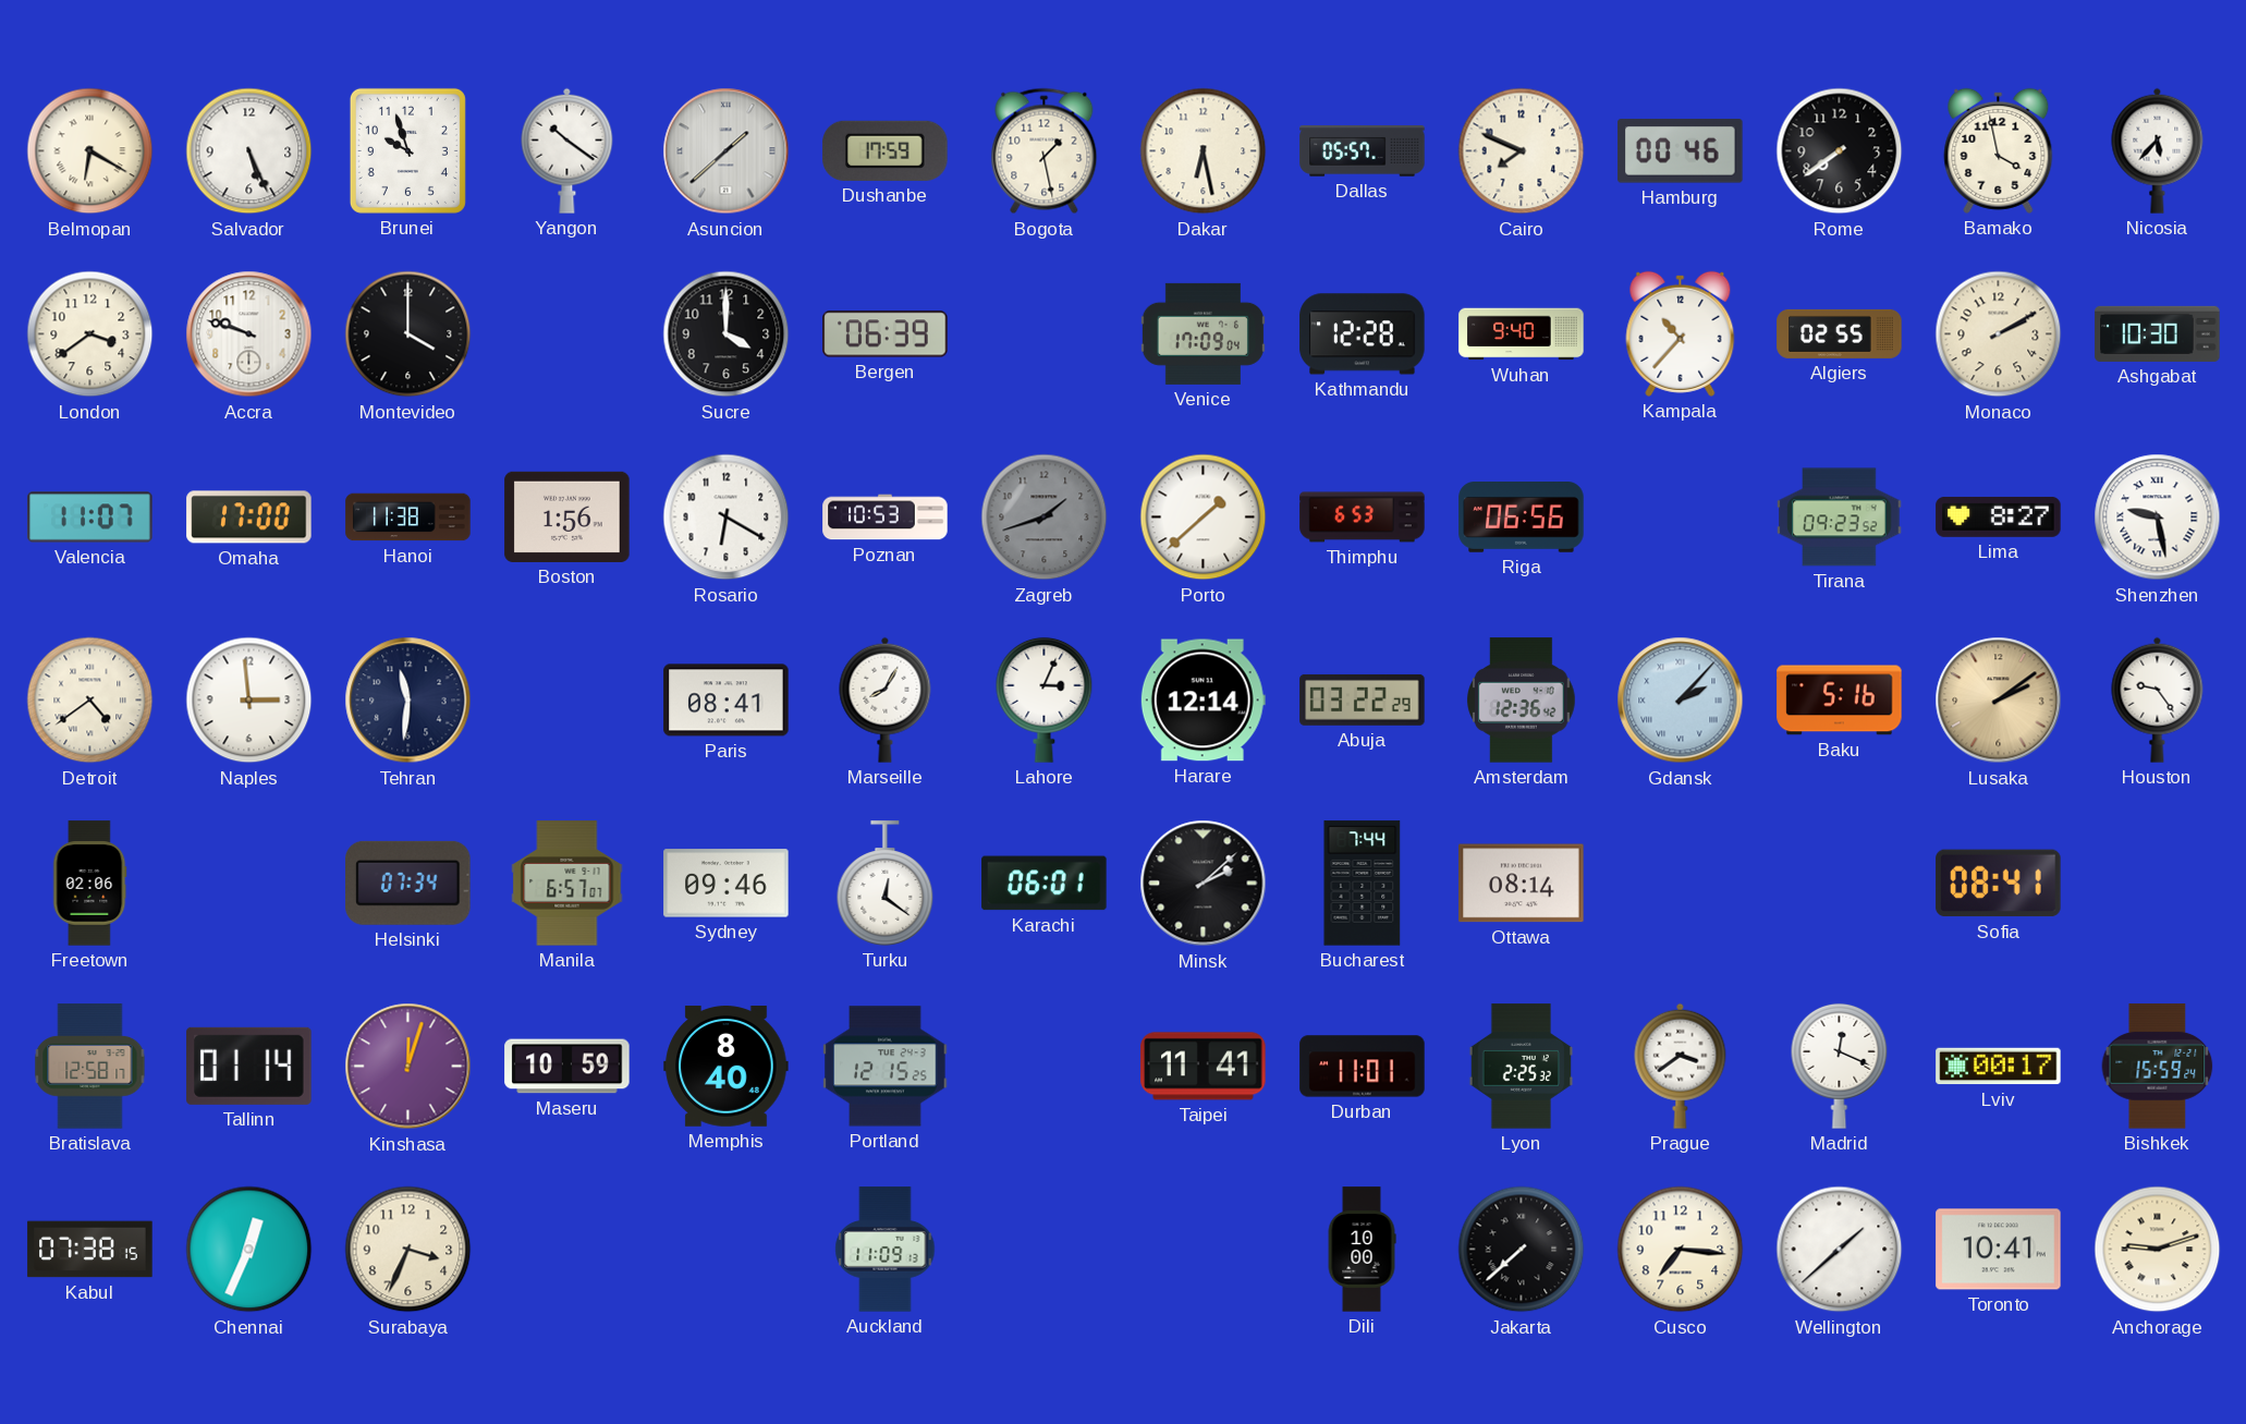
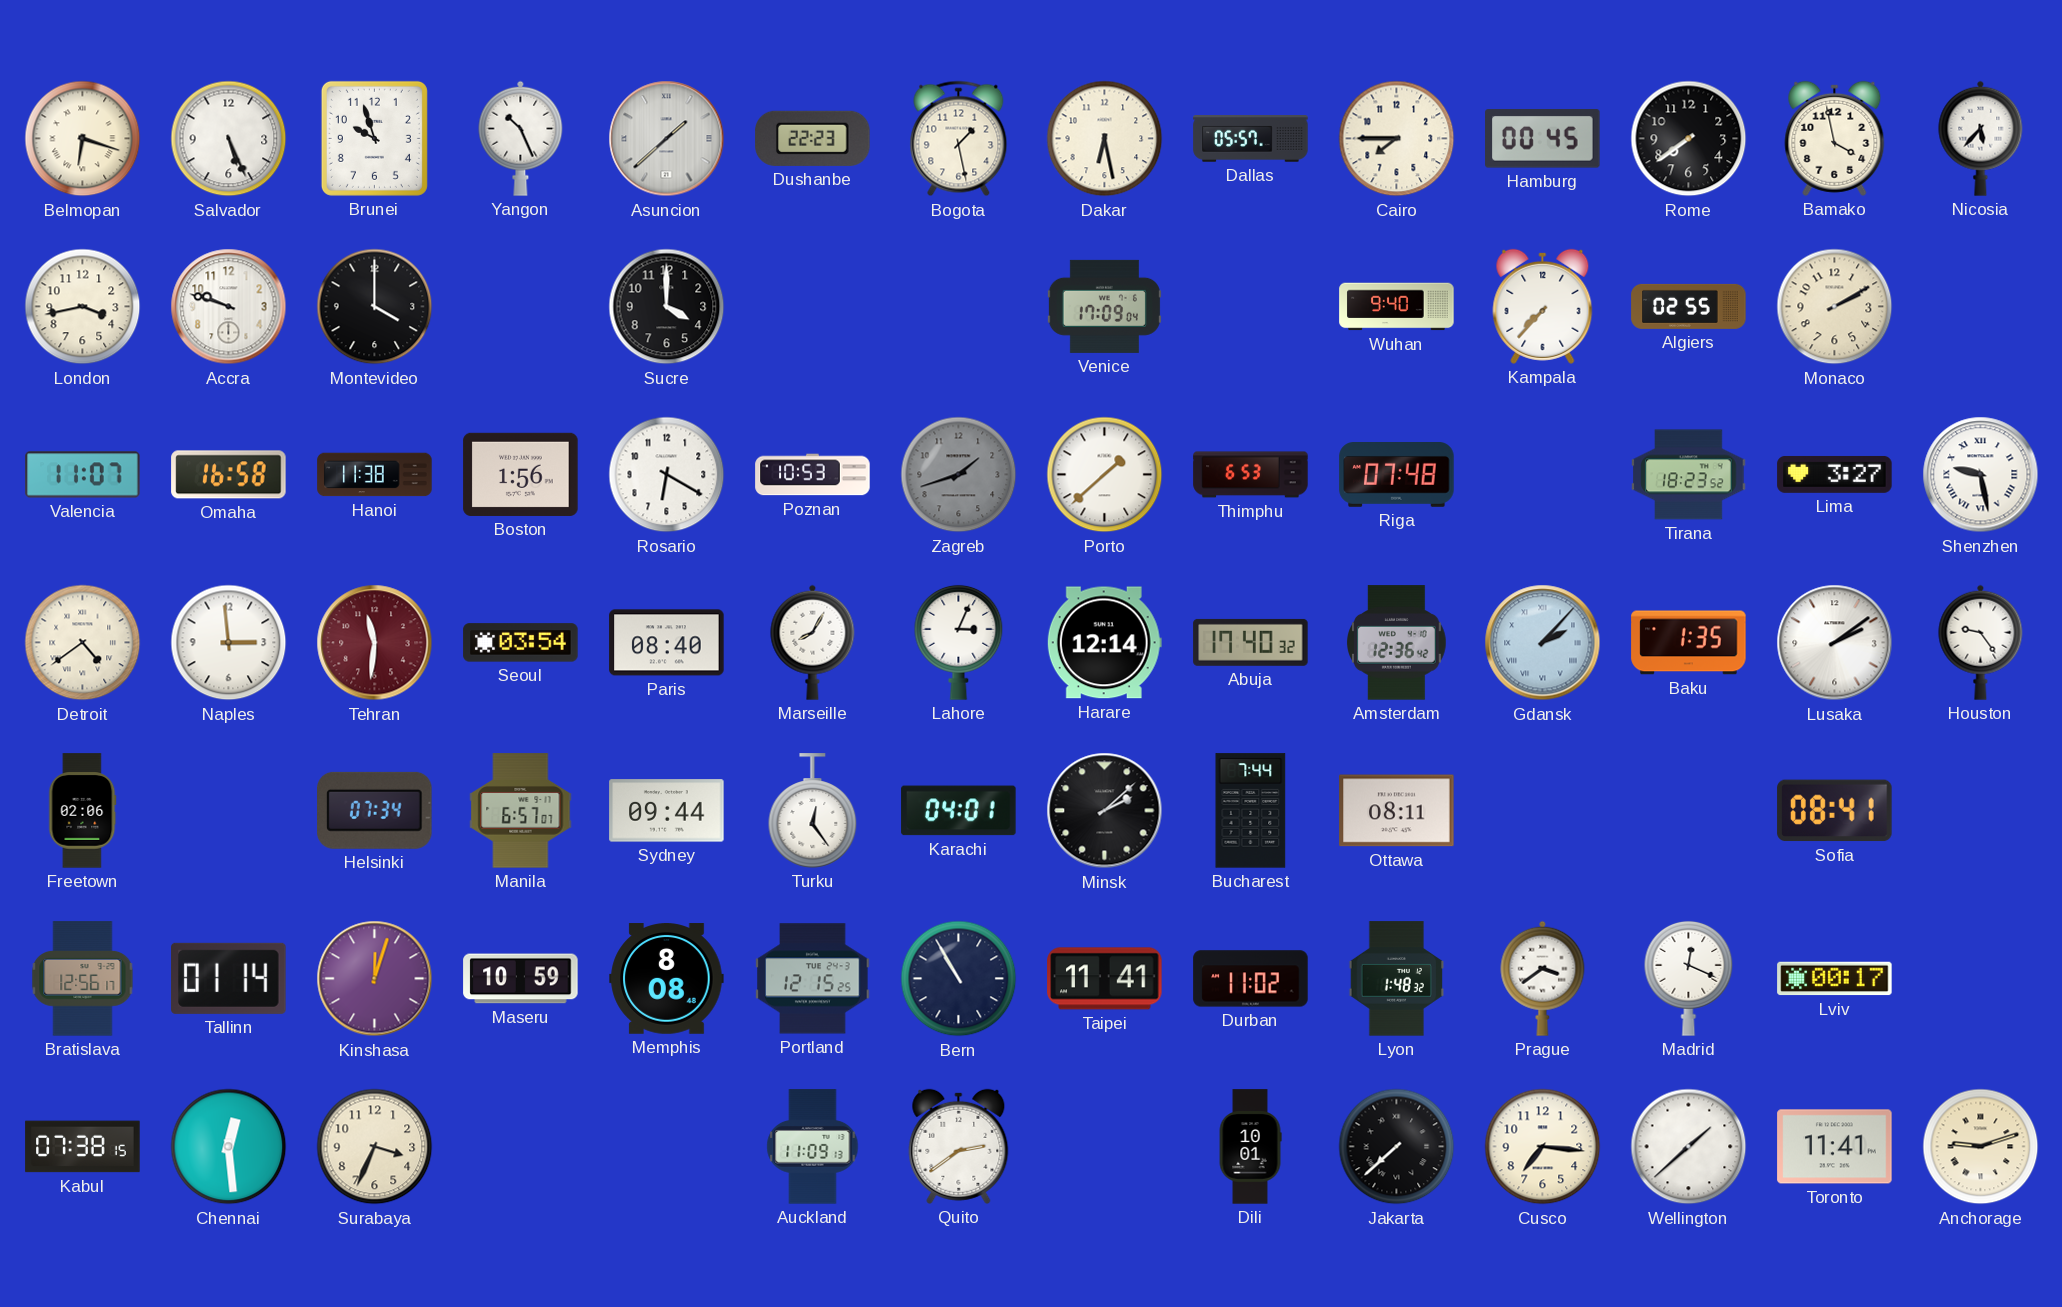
Belmopan: 6:20 -> 6:18
Yangon: 10:21 -> 10:26
Dushanbe: 17:59 -> 22:23
Cairo: 7:49 -> 7:45
Hamburg: 00:46 -> 00:45
London: 3:39 -> 3:43
Bergen: 06:39 -> none
Kathmandu: 12:28 -> none
Kampala: 10:37 -> 7:37
Ashgabat: 10:30 -> none
Omaha: 17:00 -> 16:58
Riga: 06:56 -> 07:48
Tirana: 09:23 -> 18:23
Lima: 8:27 -> 3:27
Tehran dial: navy -> burgundy
Seoul: none -> 03:54
Paris: 08:41 -> 08:40
Abuja: 03:22 -> 17:40
Baku: 5:16 -> 1:35
Lusaka dial: champagne -> white
Sydney: 09:46 -> 09:44
Turku: 12:21 -> 12:24
Karachi: 06:01 -> 04:01
Ottawa: 08:14 -> 08:11
Bratislava: 12:58 -> 12:56
Memphis: 8:40 -> 8:08
Bern: none -> 10:55
Durban: 11:01 -> 11:02
Lyon: 2:25 -> 1:48
Bishkek: 15:59 -> none
Chennai: 12:34 -> 12:29
Quito: none -> 2:39
Dili: 10:00 -> 10:01
Toronto: 10:41 -> 11:41
